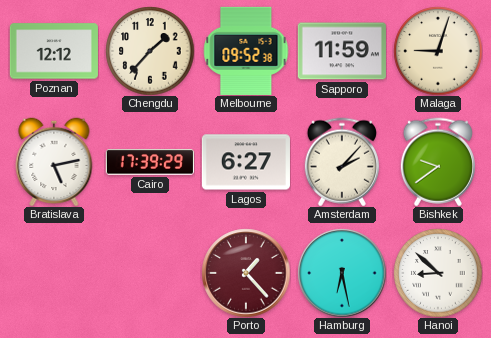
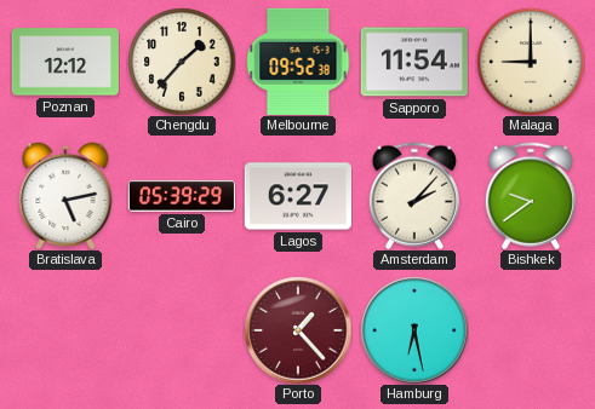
Sapporo: 11:59 -> 11:54
Malaga: 9:03 -> 9:00
Cairo: 17:39 -> 05:39
Hanoi: 8:52 -> none
